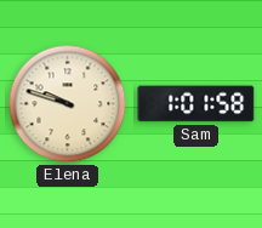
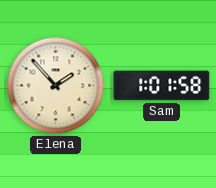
Elena: 9:48 -> 1:53
